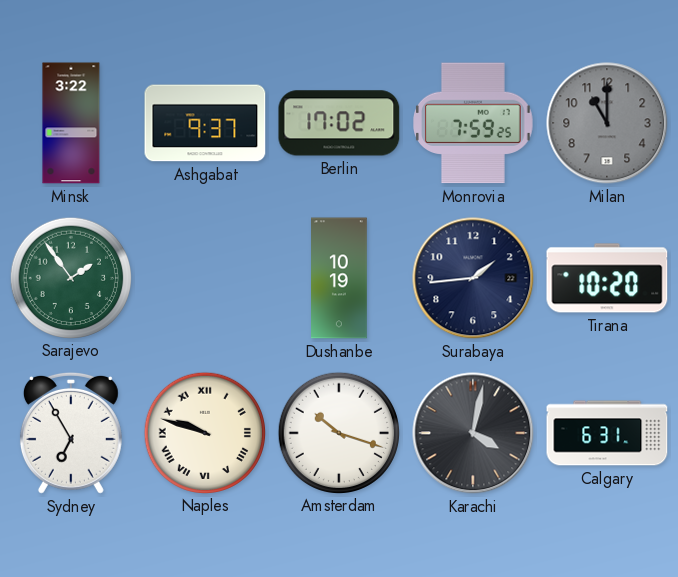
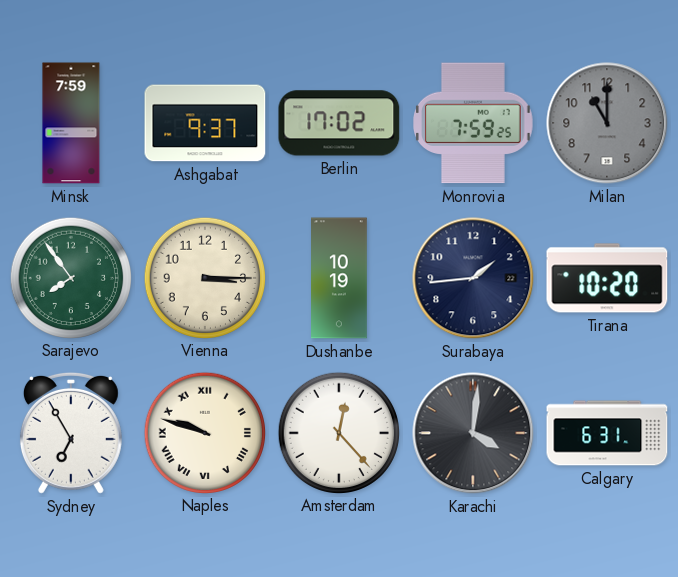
Minsk: 3:22 -> 7:59
Sarajevo: 1:54 -> 7:54
Vienna: none -> 3:15
Amsterdam: 10:18 -> 12:23
Karachi: 4:02 -> 4:01
